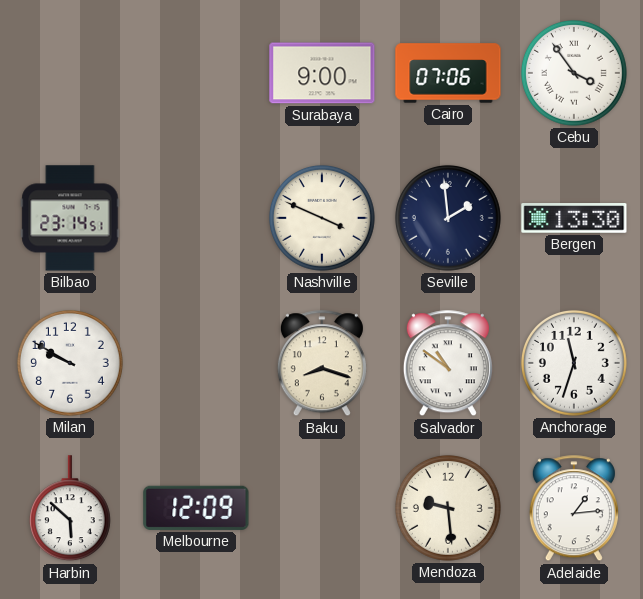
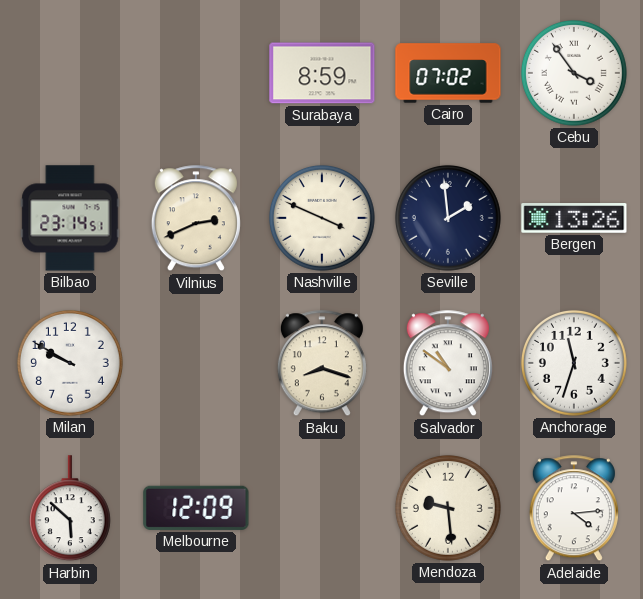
Surabaya: 9:00 -> 8:59
Cairo: 07:06 -> 07:02
Vilnius: none -> 2:41
Bergen: 13:30 -> 13:26
Adelaide: 1:14 -> 4:14
